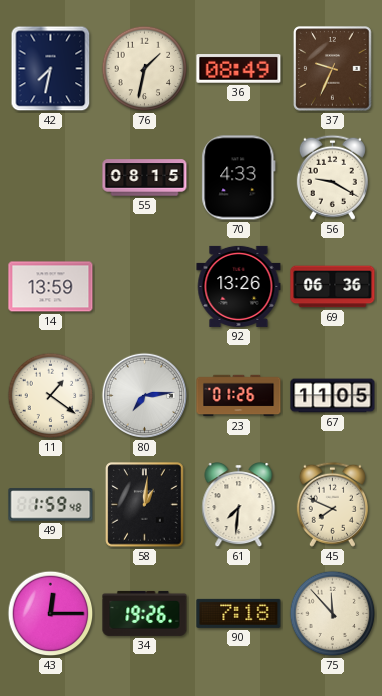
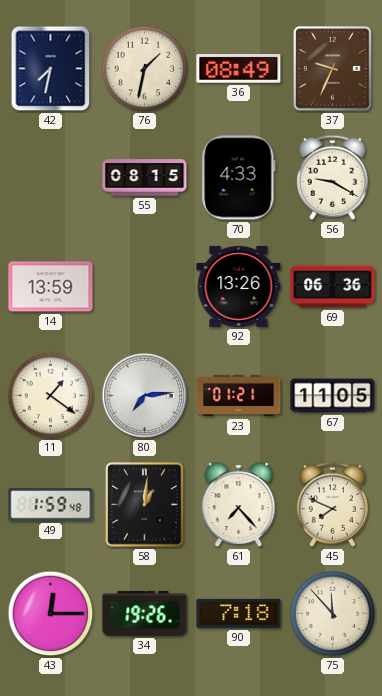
23: 01:26 -> 01:21
61: 7:31 -> 7:23
